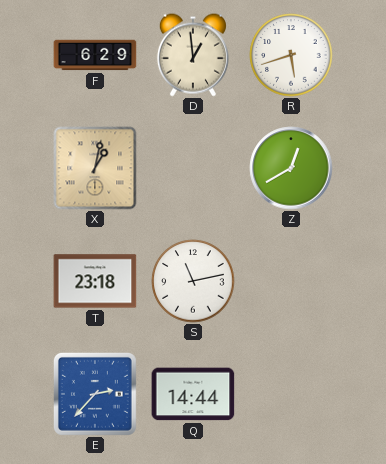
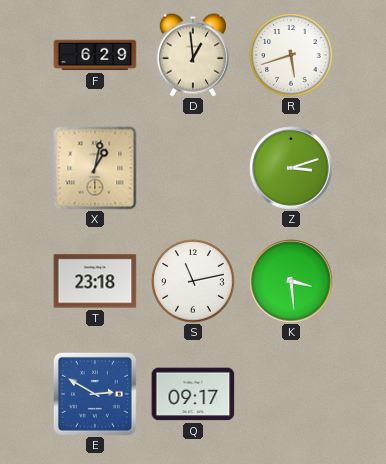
Z: 12:40 -> 3:12
K: none -> 3:29
E: 2:37 -> 2:50
Q: 14:44 -> 09:17
